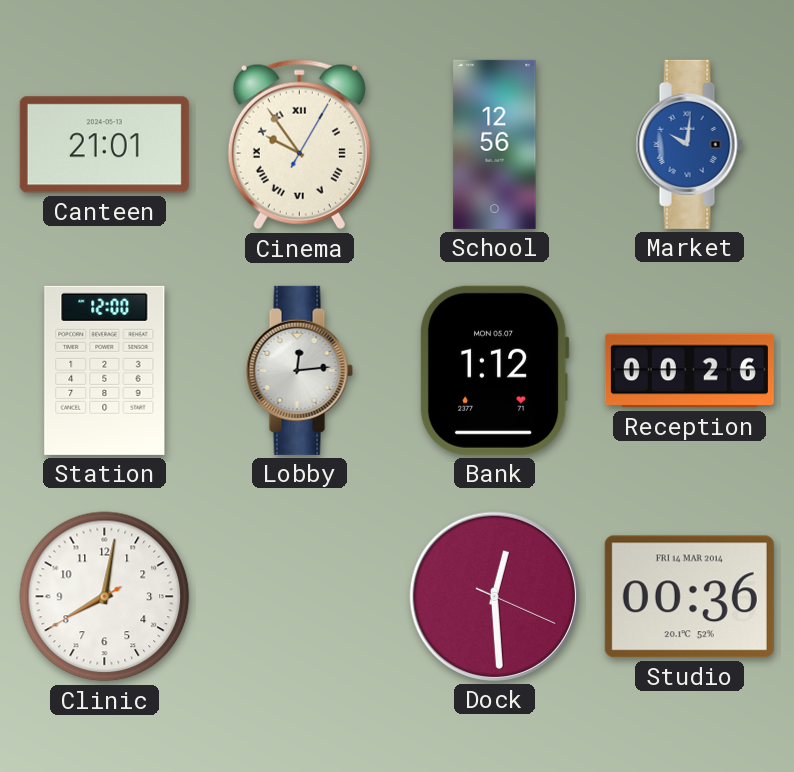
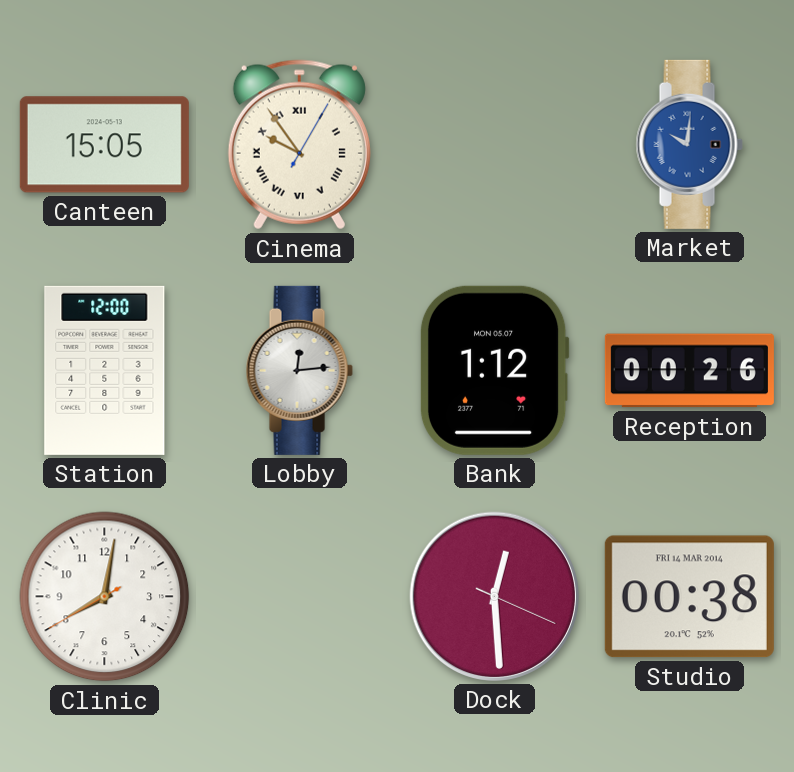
Canteen: 21:01 -> 15:05
School: 12:56 -> none
Studio: 00:36 -> 00:38
